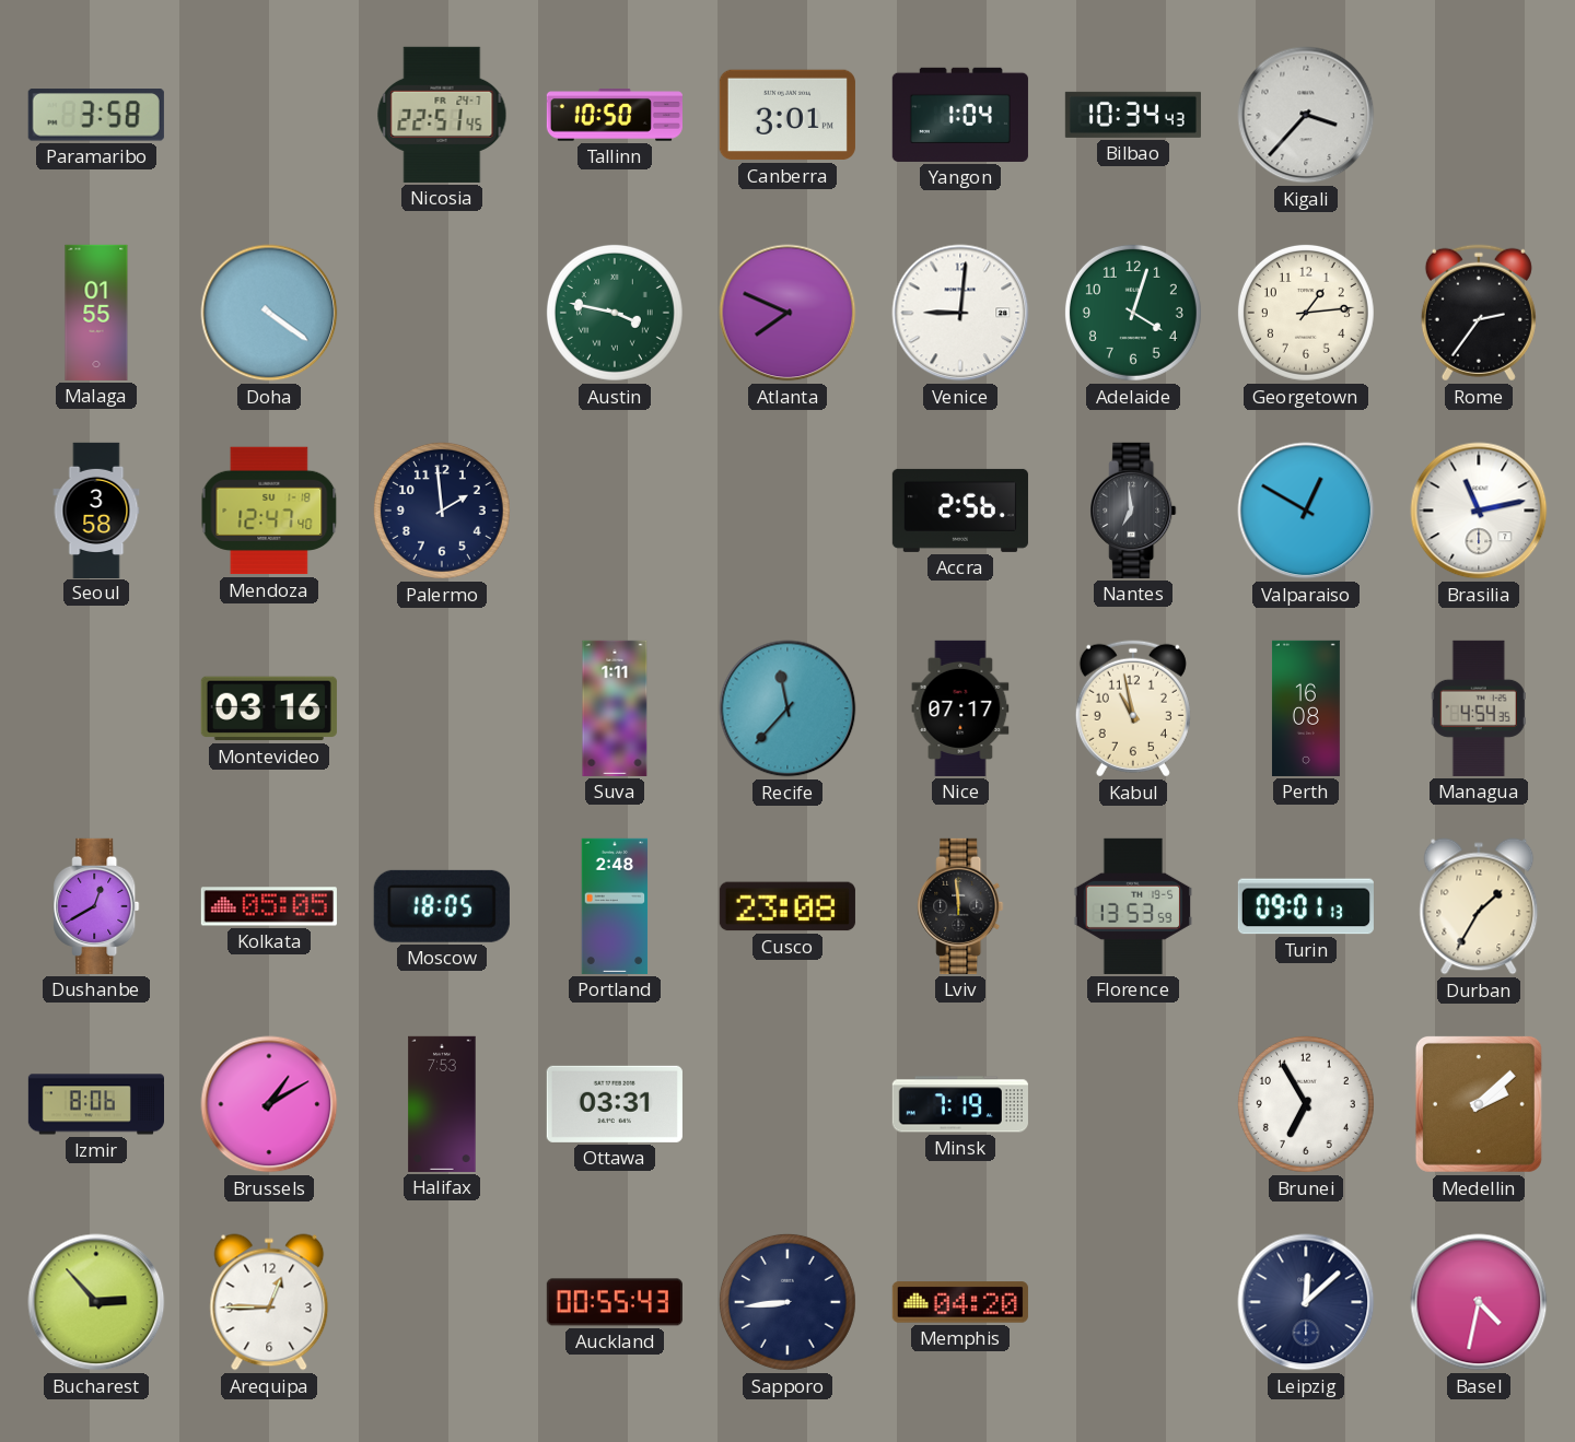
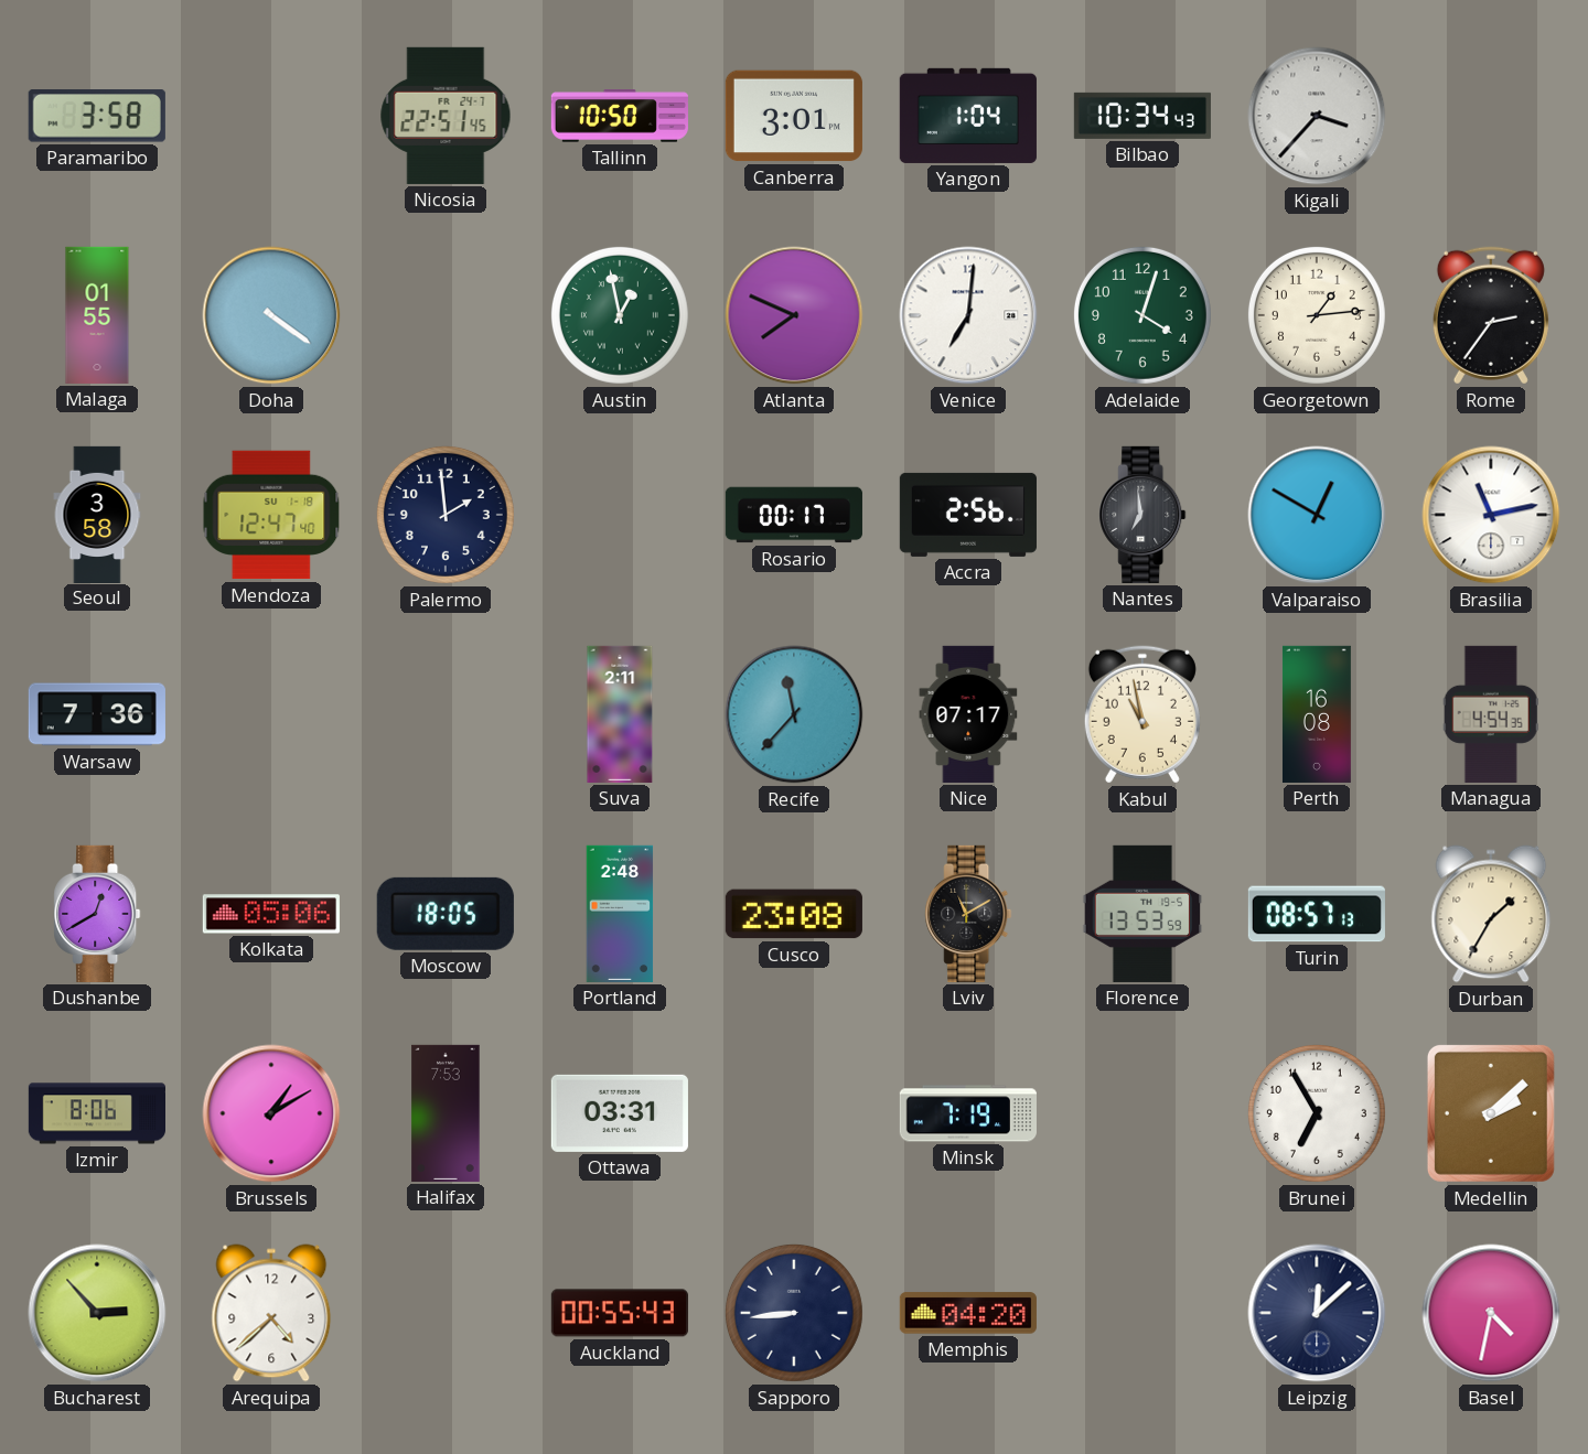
Austin: 3:47 -> 12:58
Venice: 9:01 -> 7:01
Rosario: none -> 00:17
Warsaw: none -> 7:36
Montevideo: 03:16 -> none
Suva: 1:11 -> 2:11
Kolkata: 05:05 -> 05:06
Lviv: 11:59 -> 11:10
Turin: 09:01 -> 08:57
Arequipa: 12:45 -> 4:38
